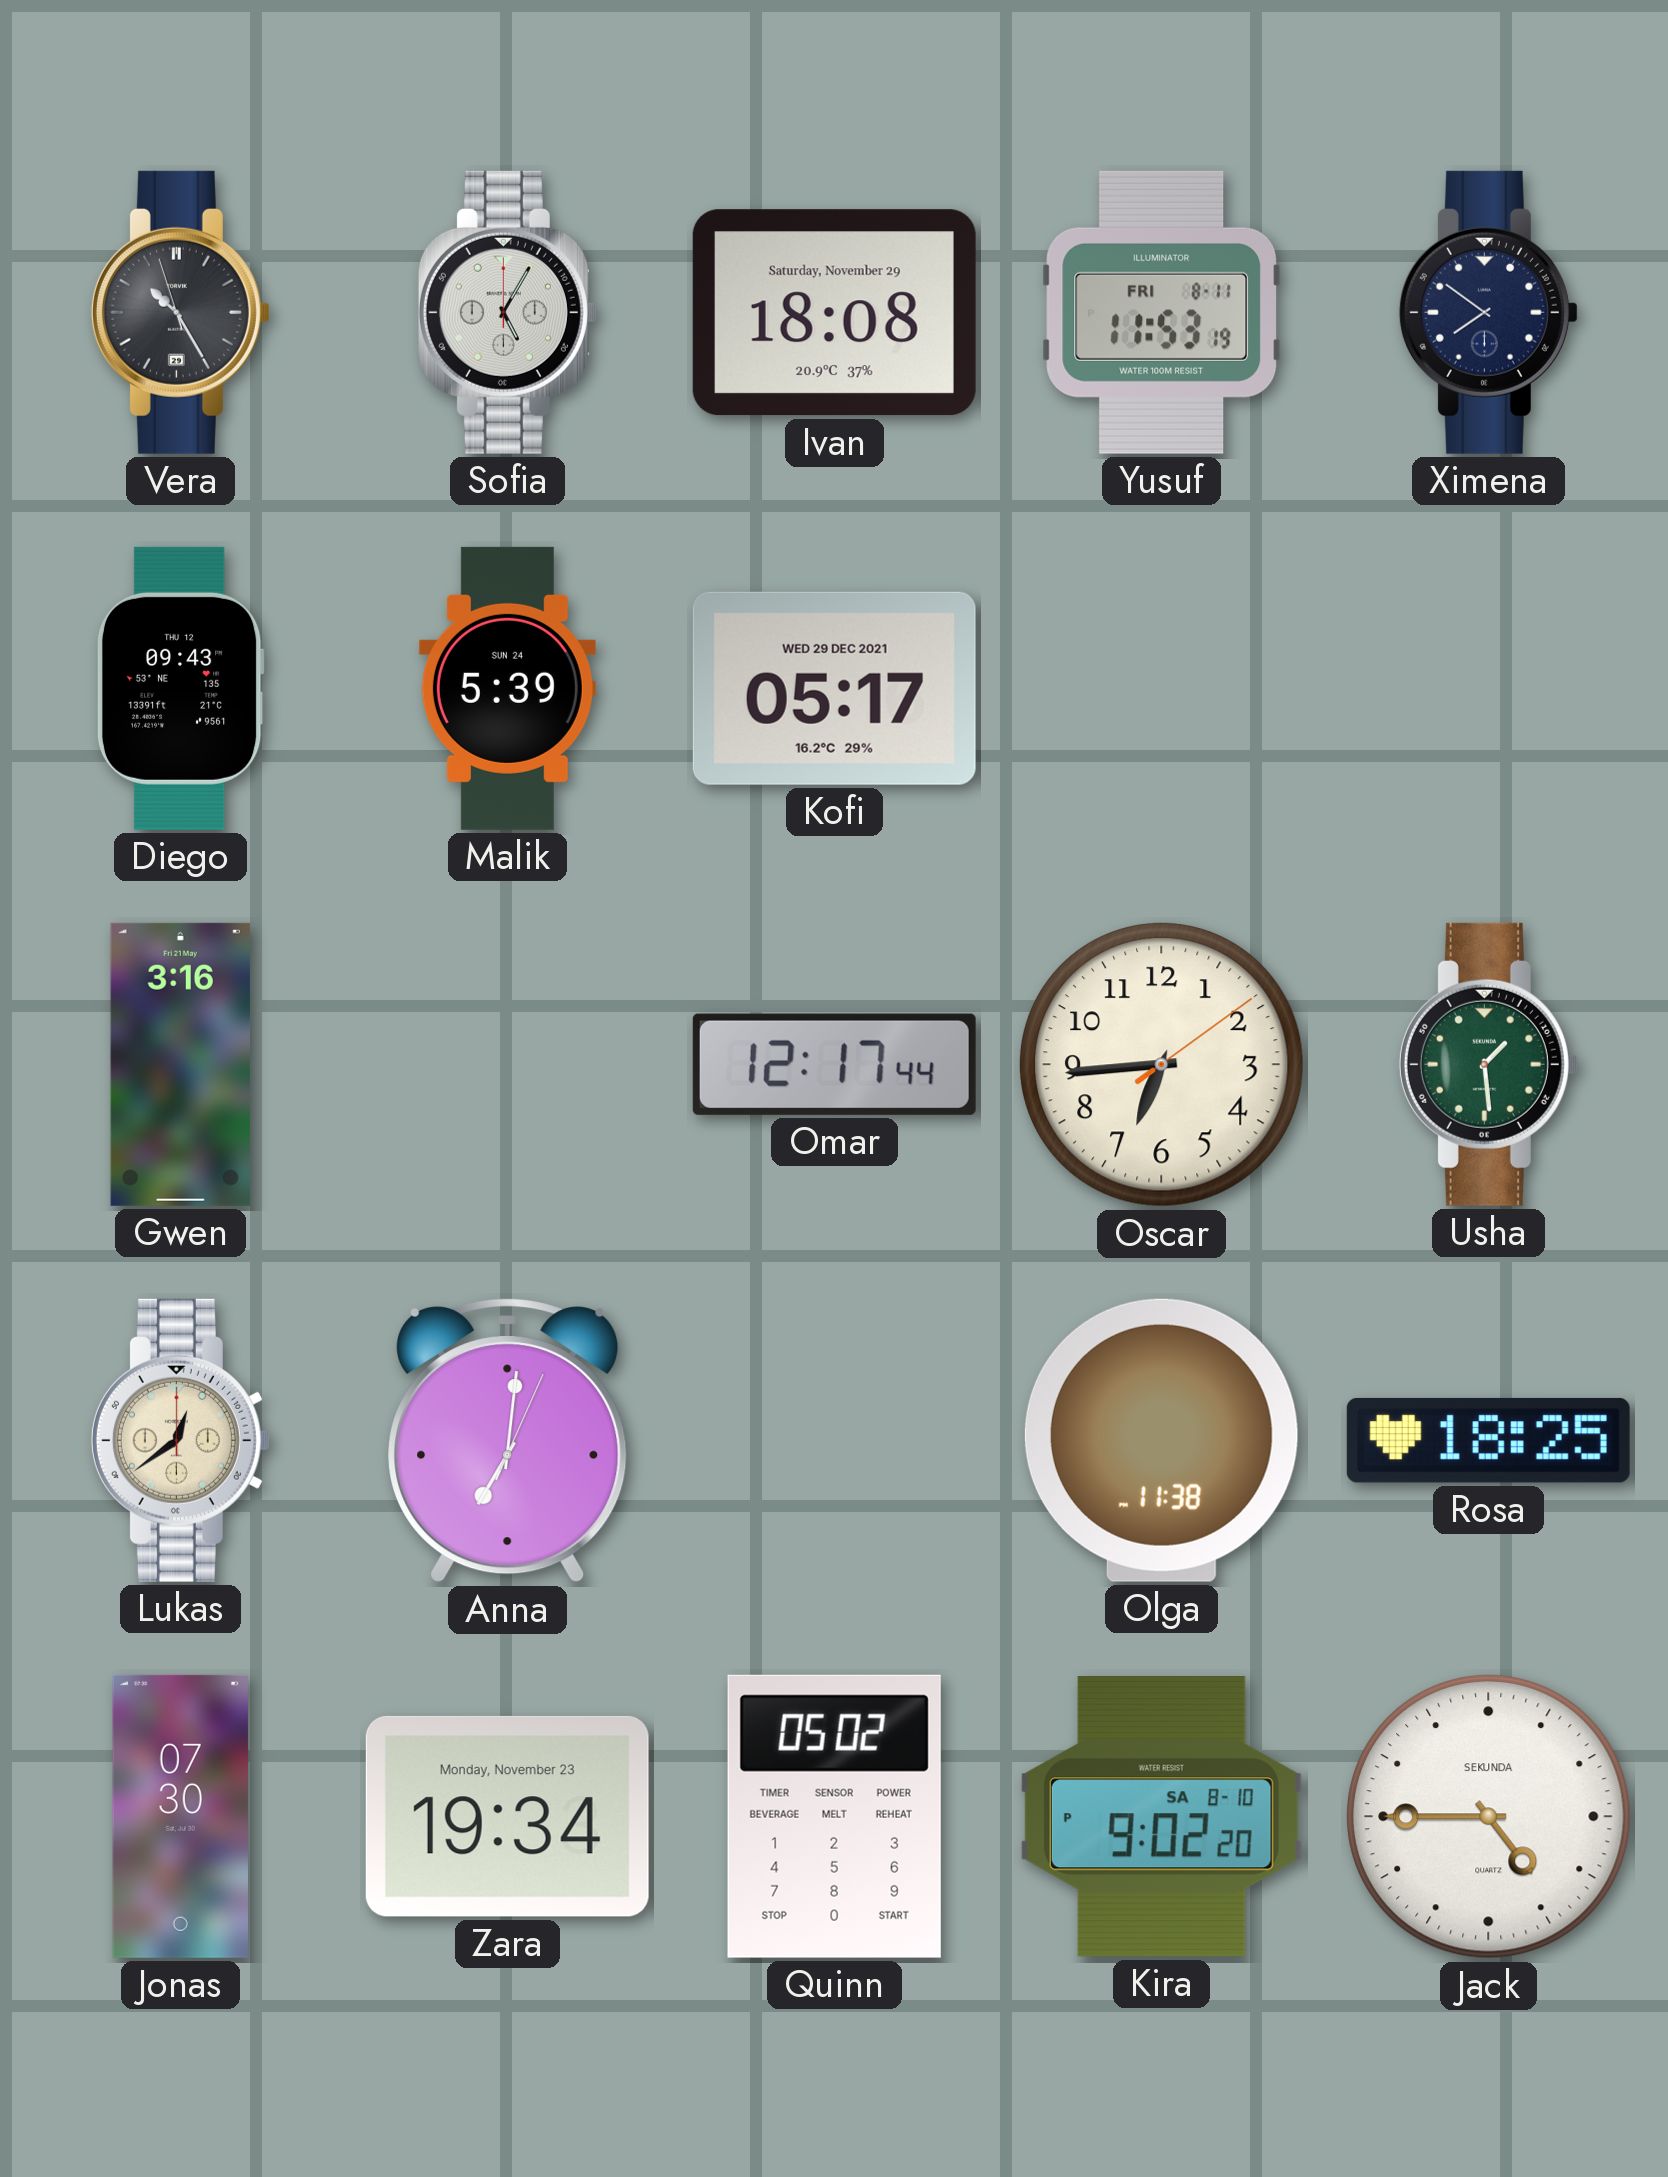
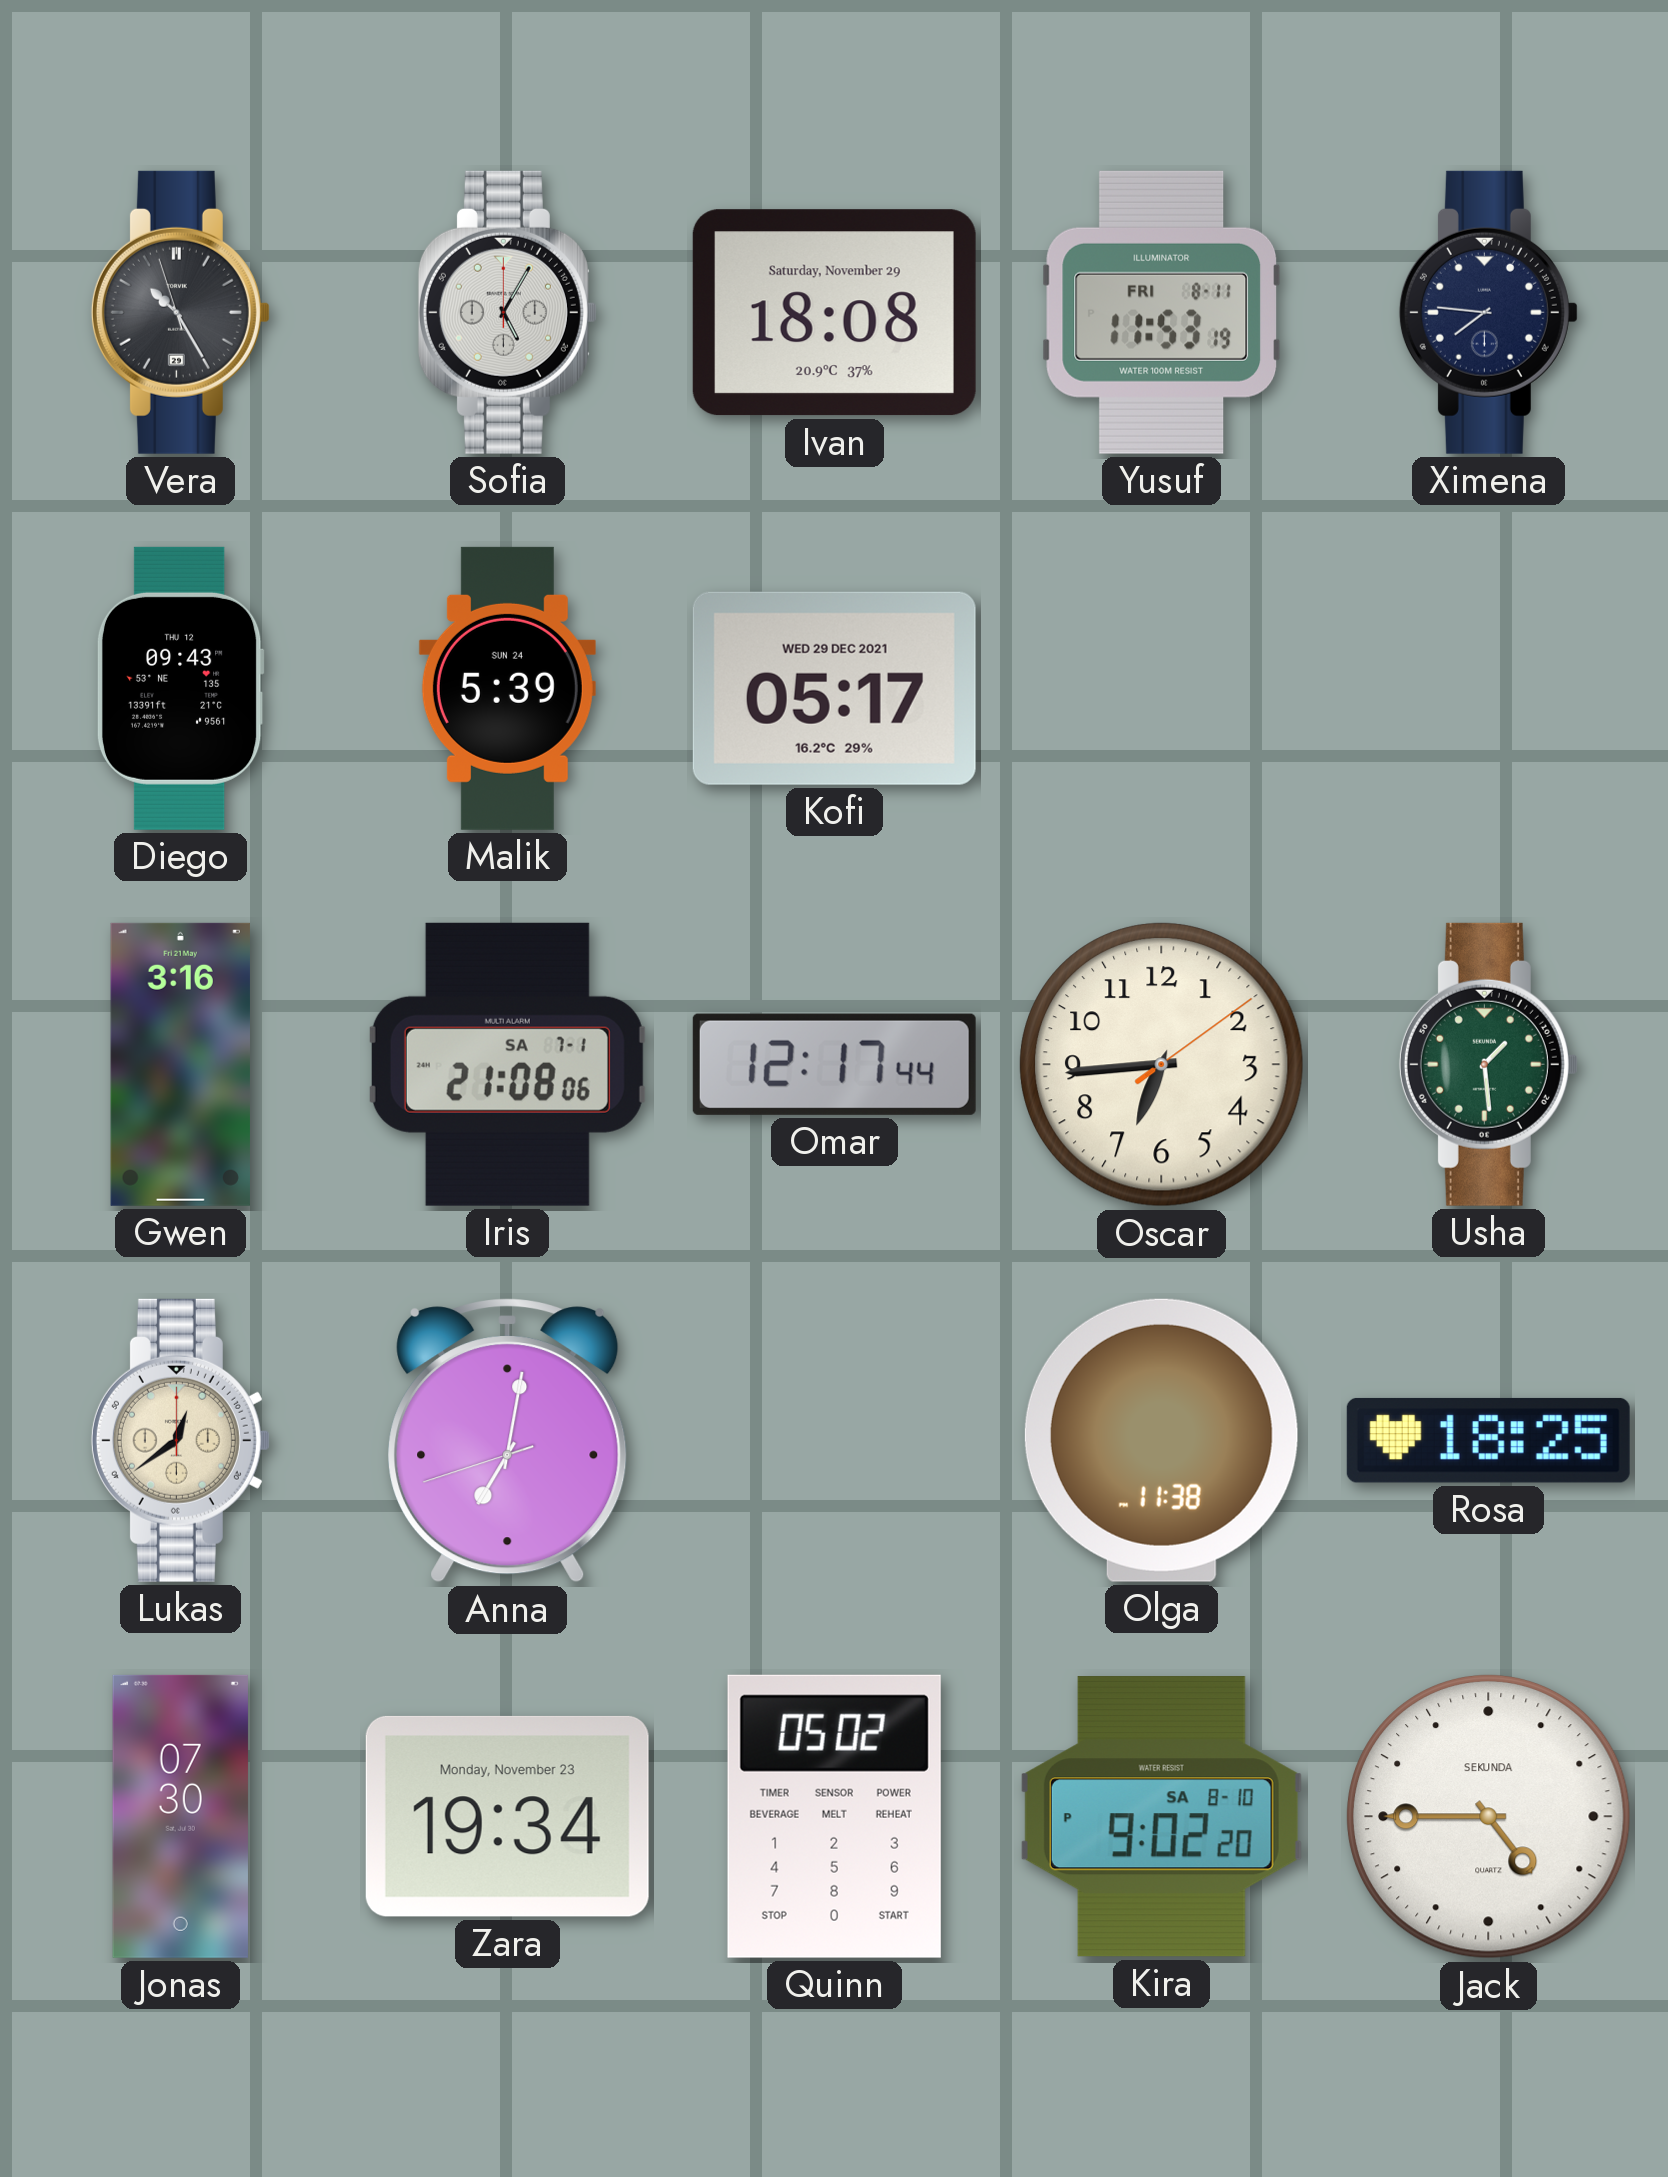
Ximena: 7:51 -> 7:46
Iris: none -> 21:08
Anna: 7:01:04 -> 7:01:42
